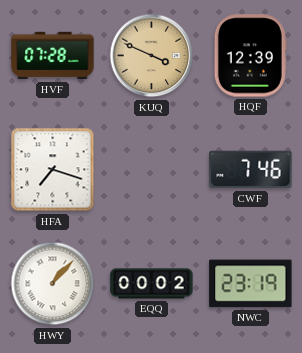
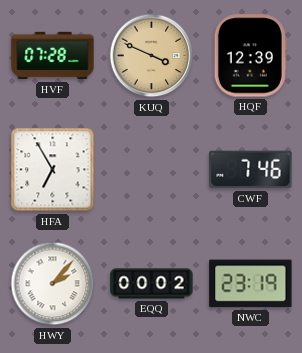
HFA: 7:18 -> 6:55
HWY: 1:07 -> 2:07
